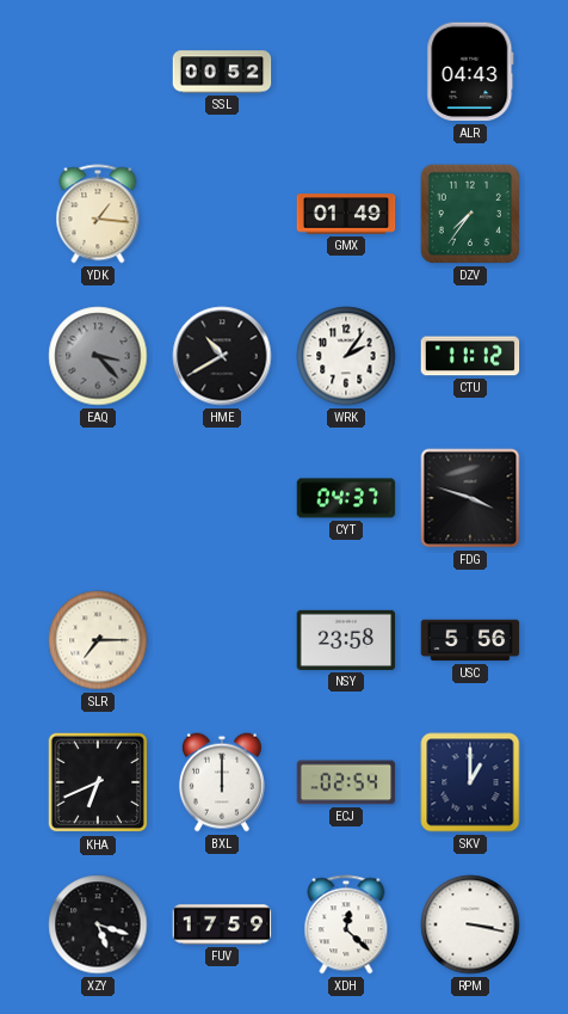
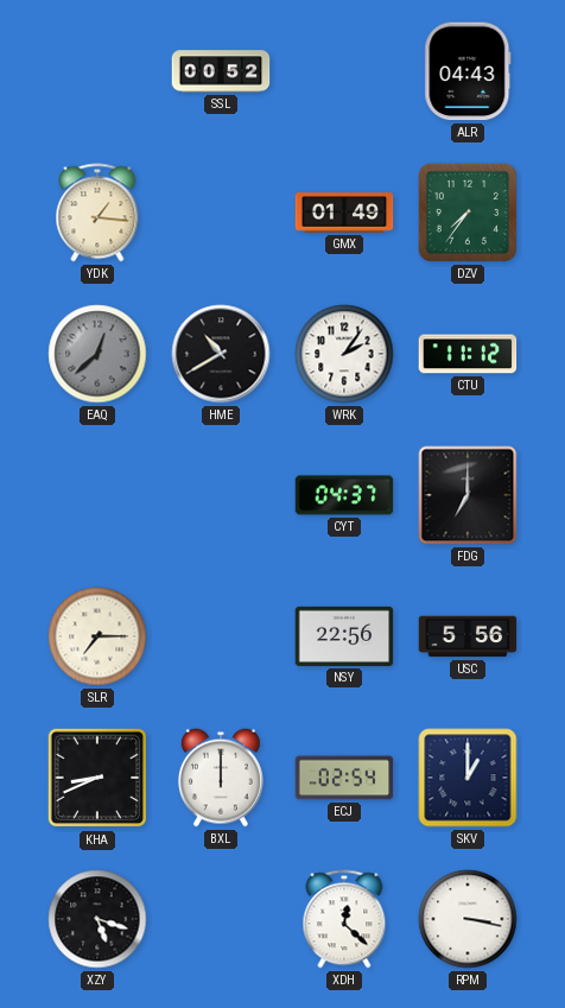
EAQ: 3:23 -> 12:38
FDG: 3:48 -> 7:00
NSY: 23:58 -> 22:56
KHA: 6:41 -> 8:41
FUV: 17:59 -> none
